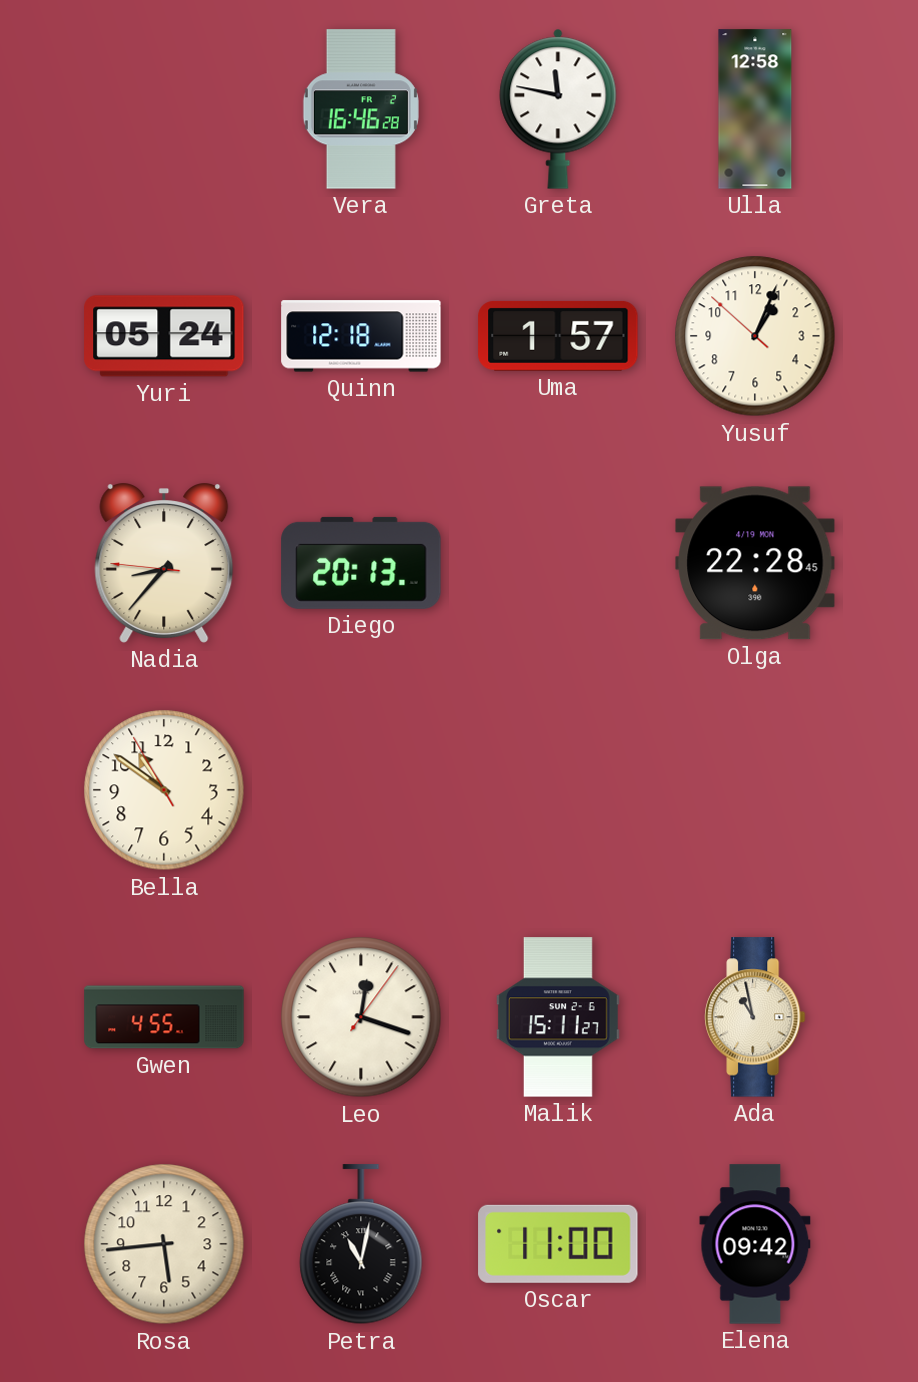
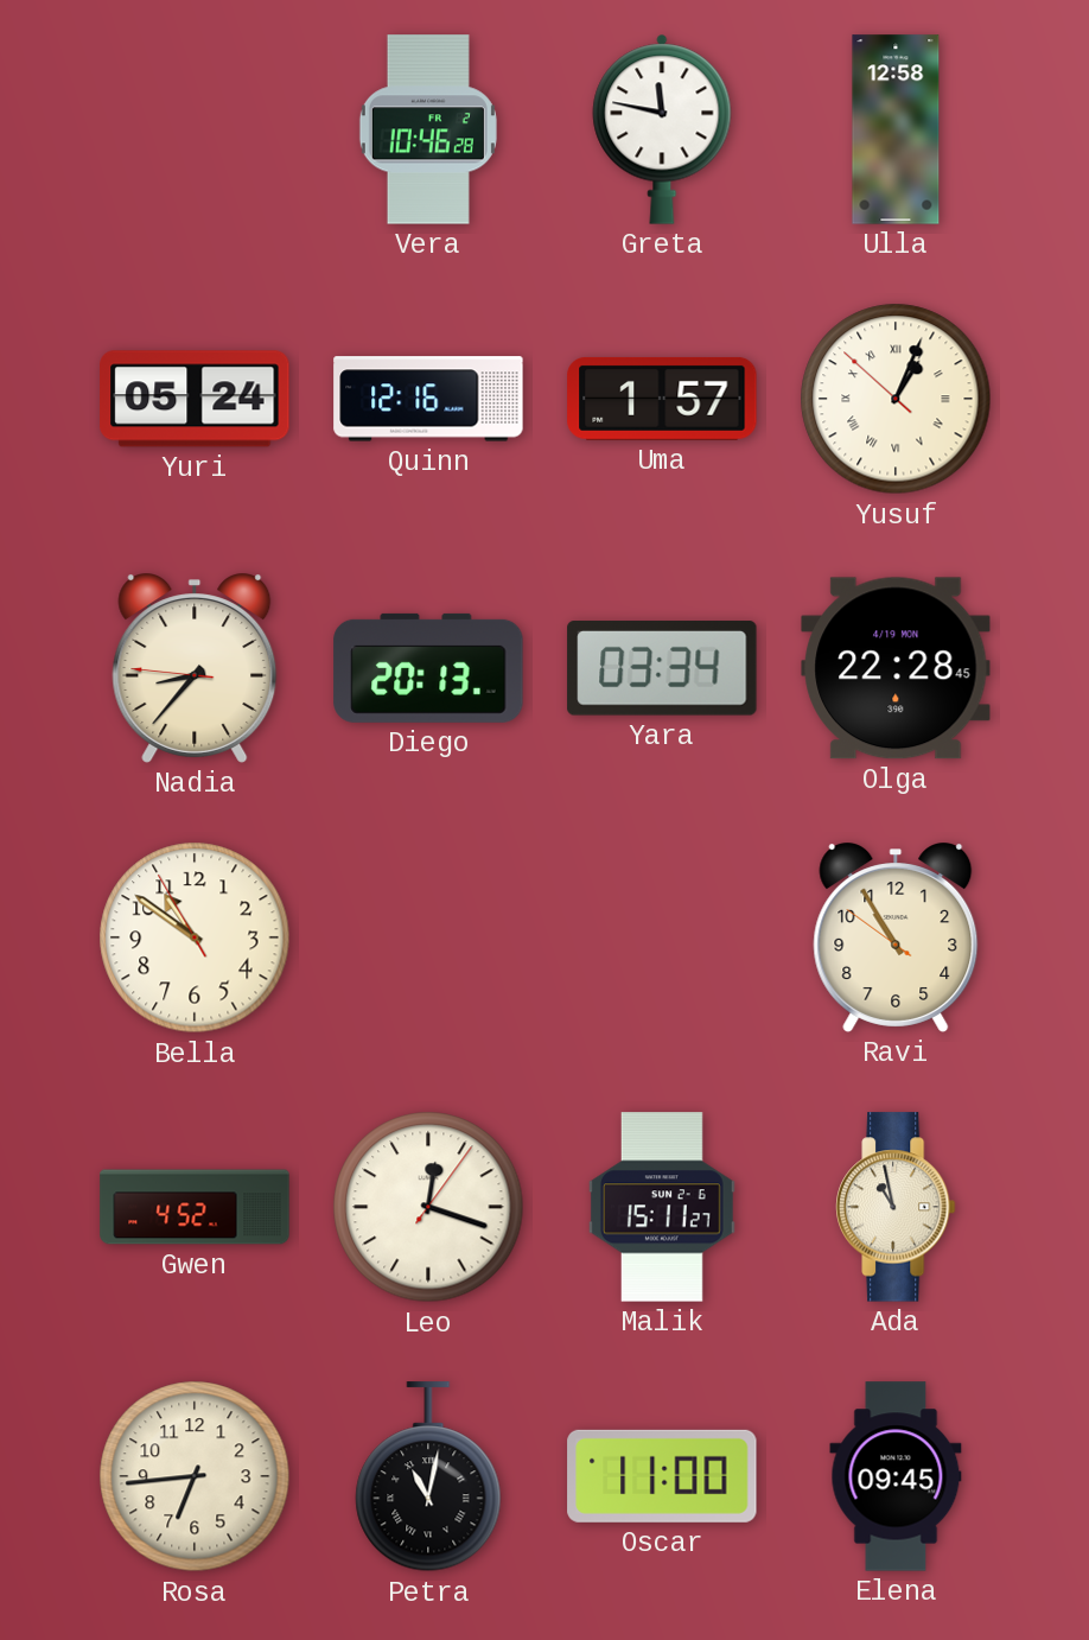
Vera: 16:46 -> 10:46
Quinn: 12:18 -> 12:16
Yusuf numerals: Arabic -> Roman
Yara: none -> 03:34
Ravi: none -> 10:54
Gwen: 4:55 -> 4:52
Rosa: 5:44 -> 6:44
Elena: 09:42 -> 09:45
